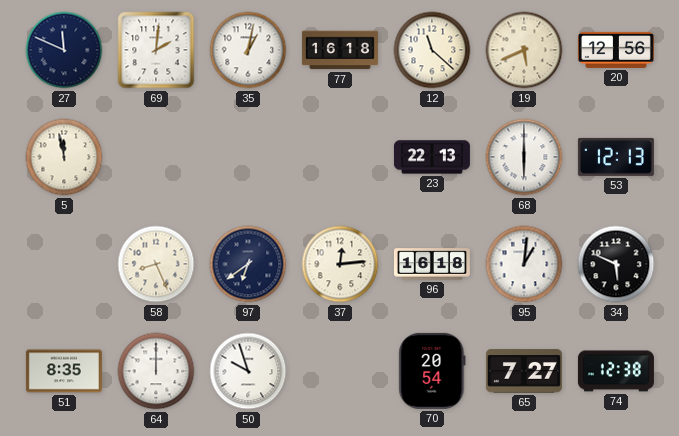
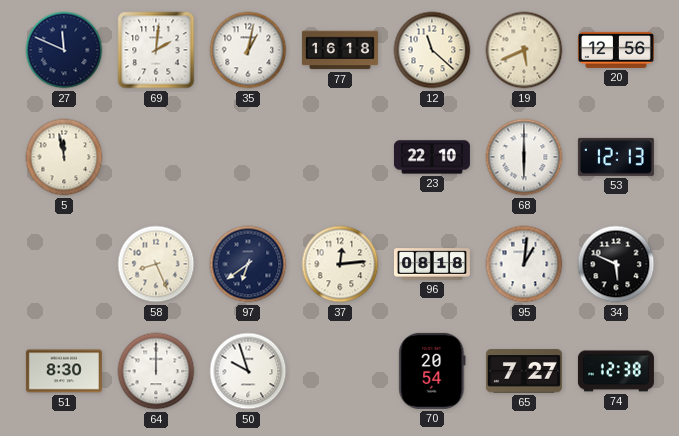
23: 22:13 -> 22:10
96: 16:18 -> 08:18
51: 8:35 -> 8:30
